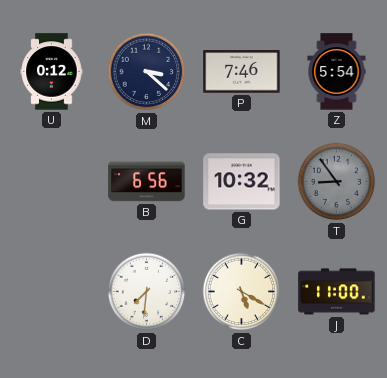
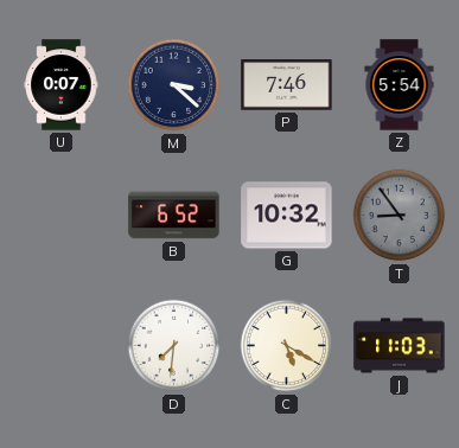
U: 0:12 -> 0:07
B: 6:56 -> 6:52
J: 11:00 -> 11:03
